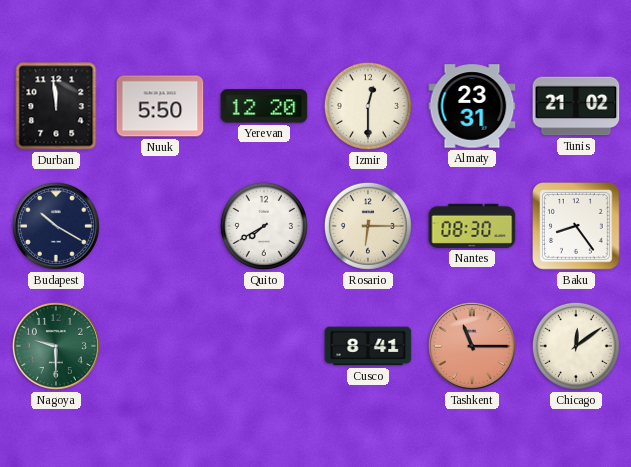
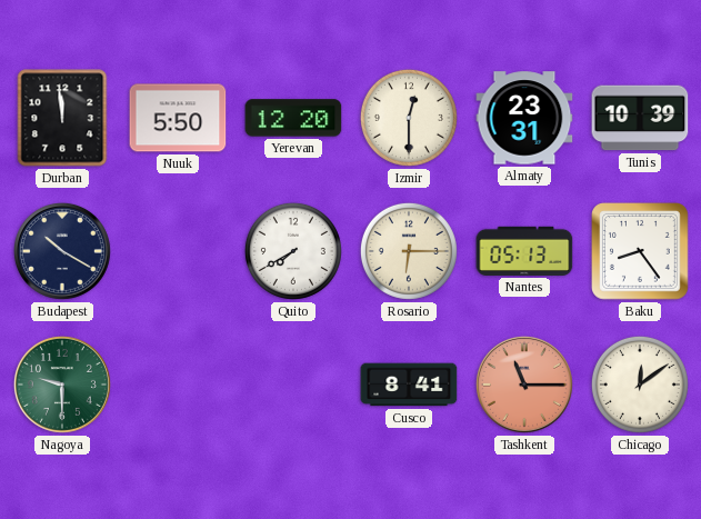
Tunis: 21:02 -> 10:39
Nantes: 08:30 -> 05:13
